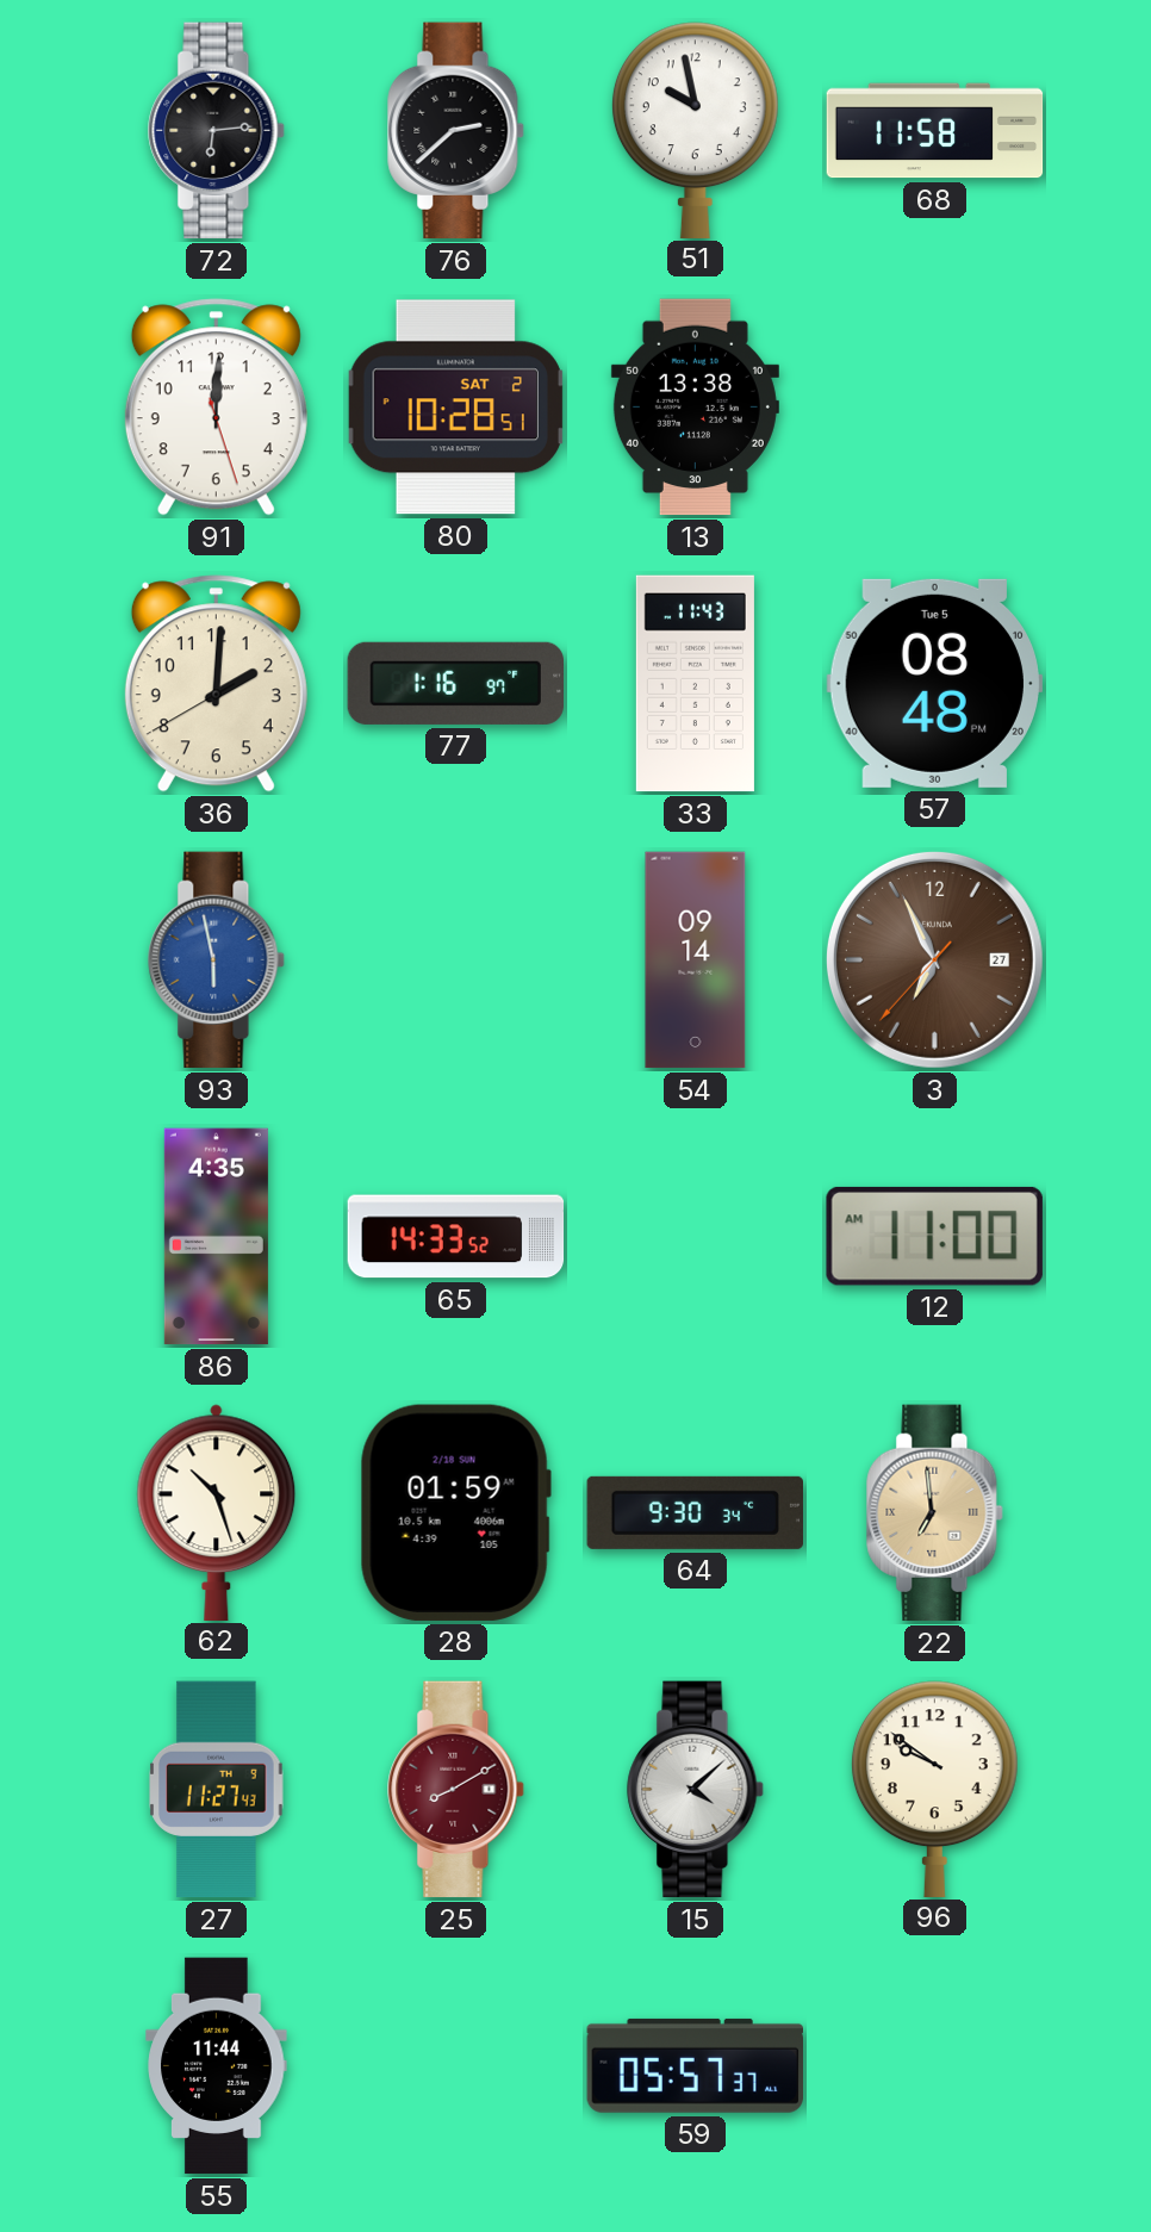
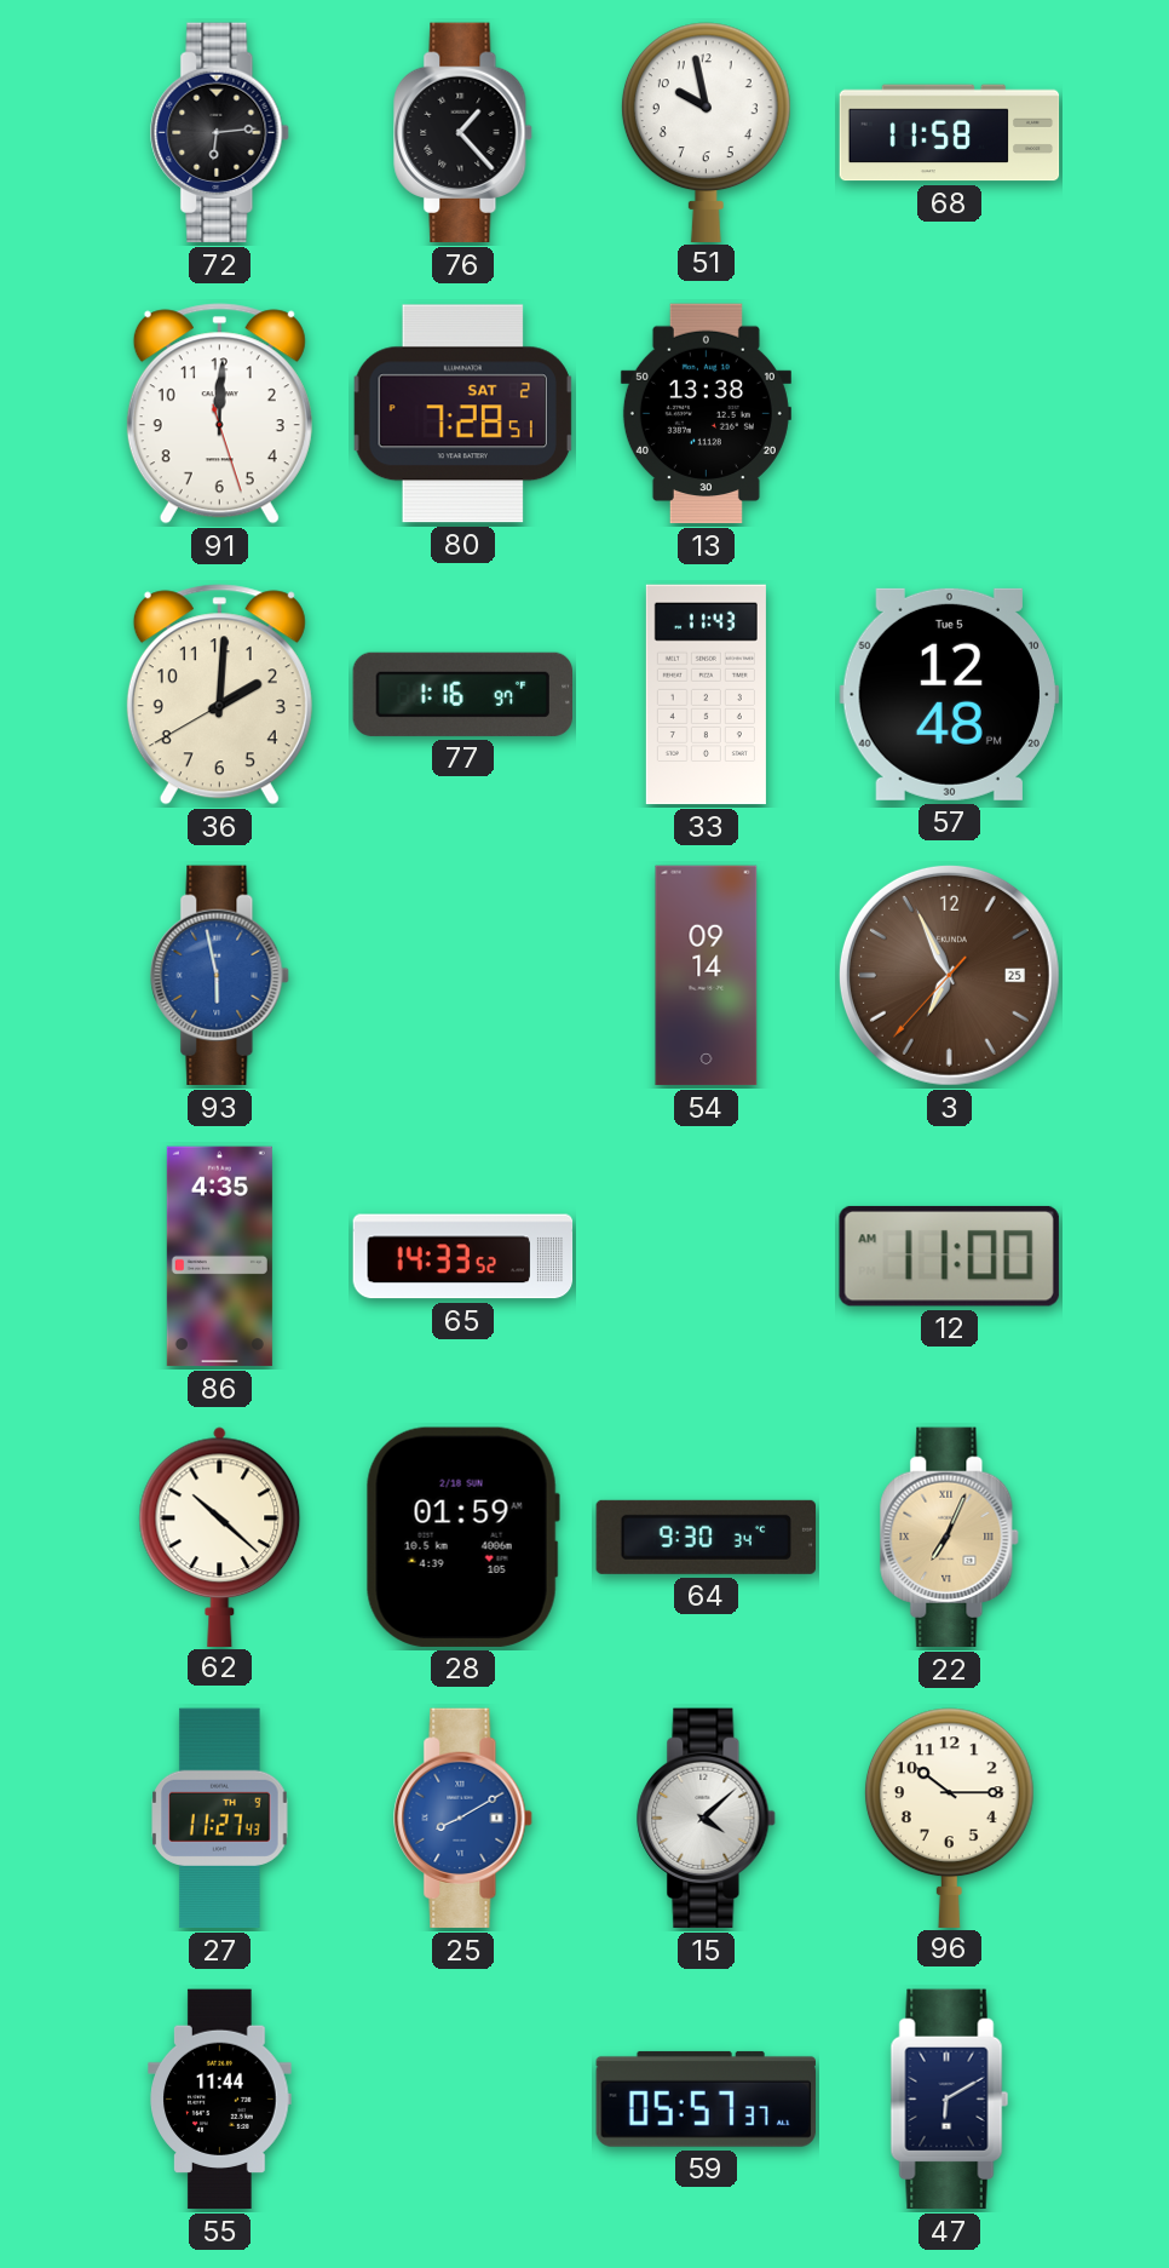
76: 2:38 -> 1:23
80: 10:28 -> 7:28
57: 08:48 -> 12:48
3 date: 27 -> 25
62: 10:27 -> 10:22
22: 6:59 -> 7:04
25 dial: burgundy -> blue
96: 9:51 -> 10:15
47: none -> 6:10
